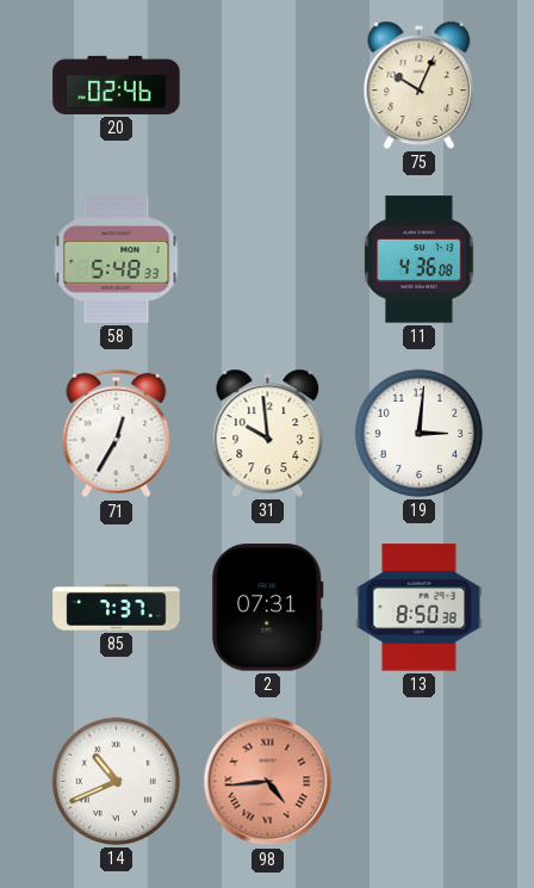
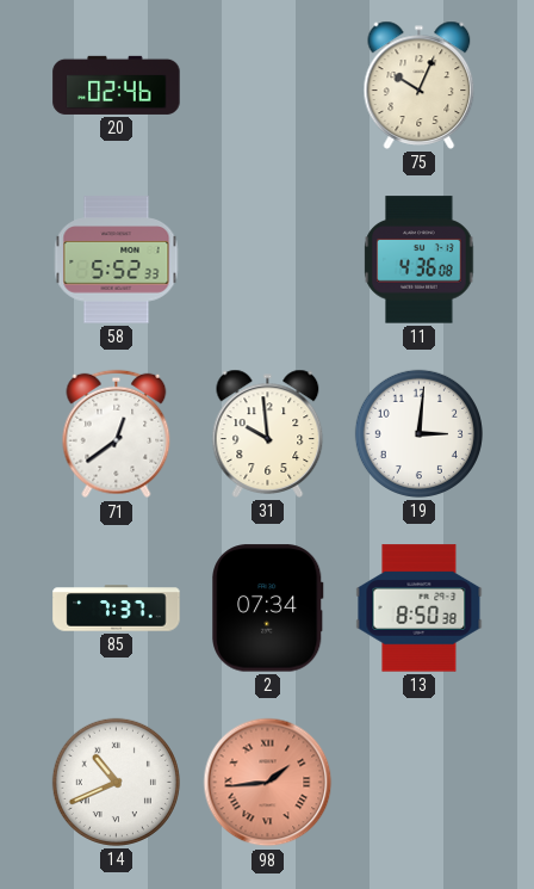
58: 5:48 -> 5:52
71: 12:35 -> 12:39
2: 07:31 -> 07:34
98: 4:44 -> 1:44
